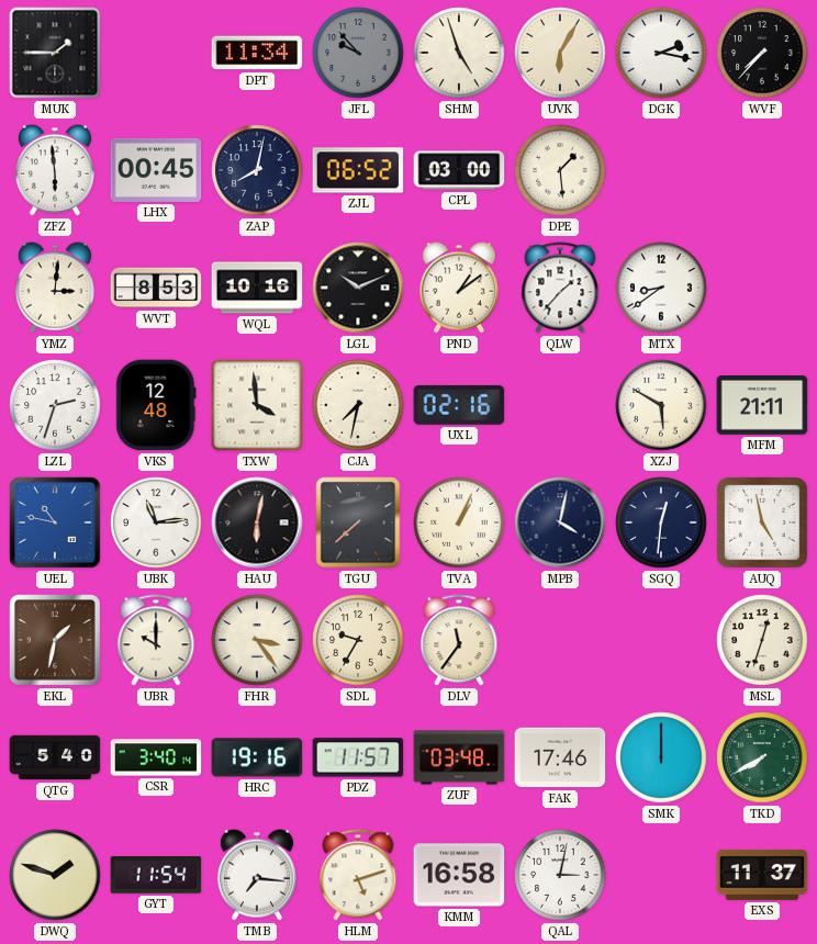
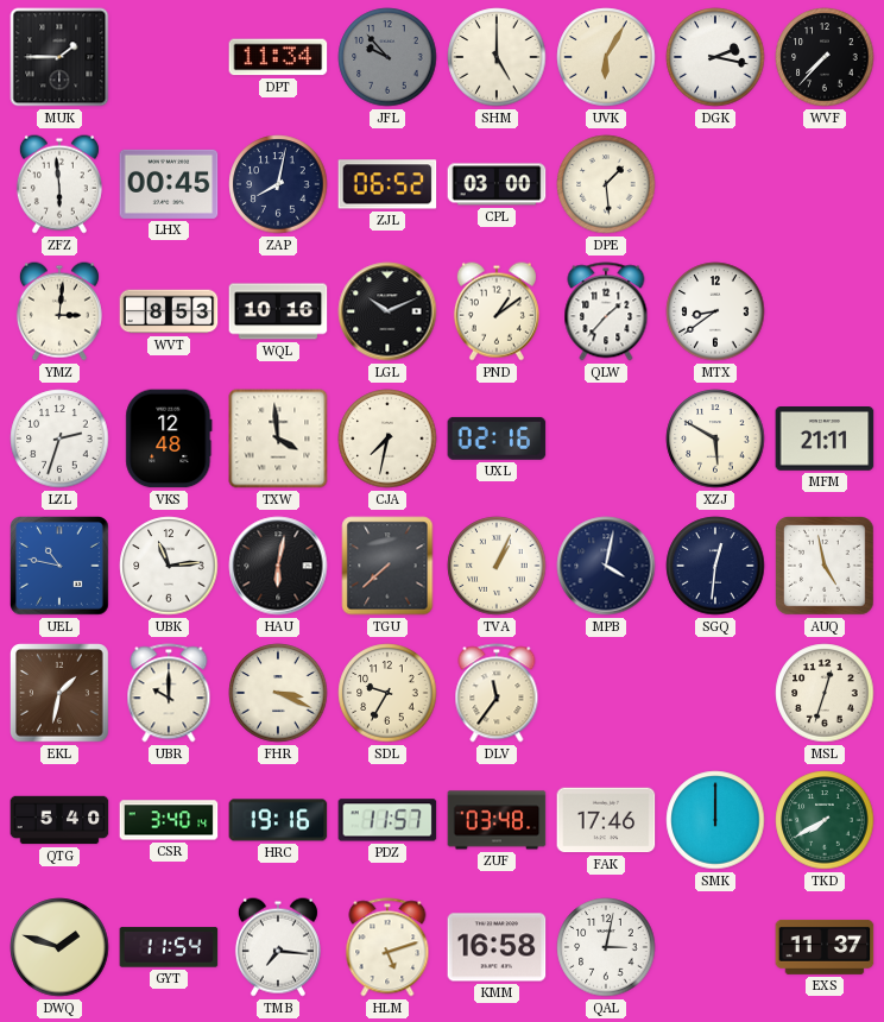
SHM: 4:57 -> 5:00
FHR: 3:24 -> 3:19
